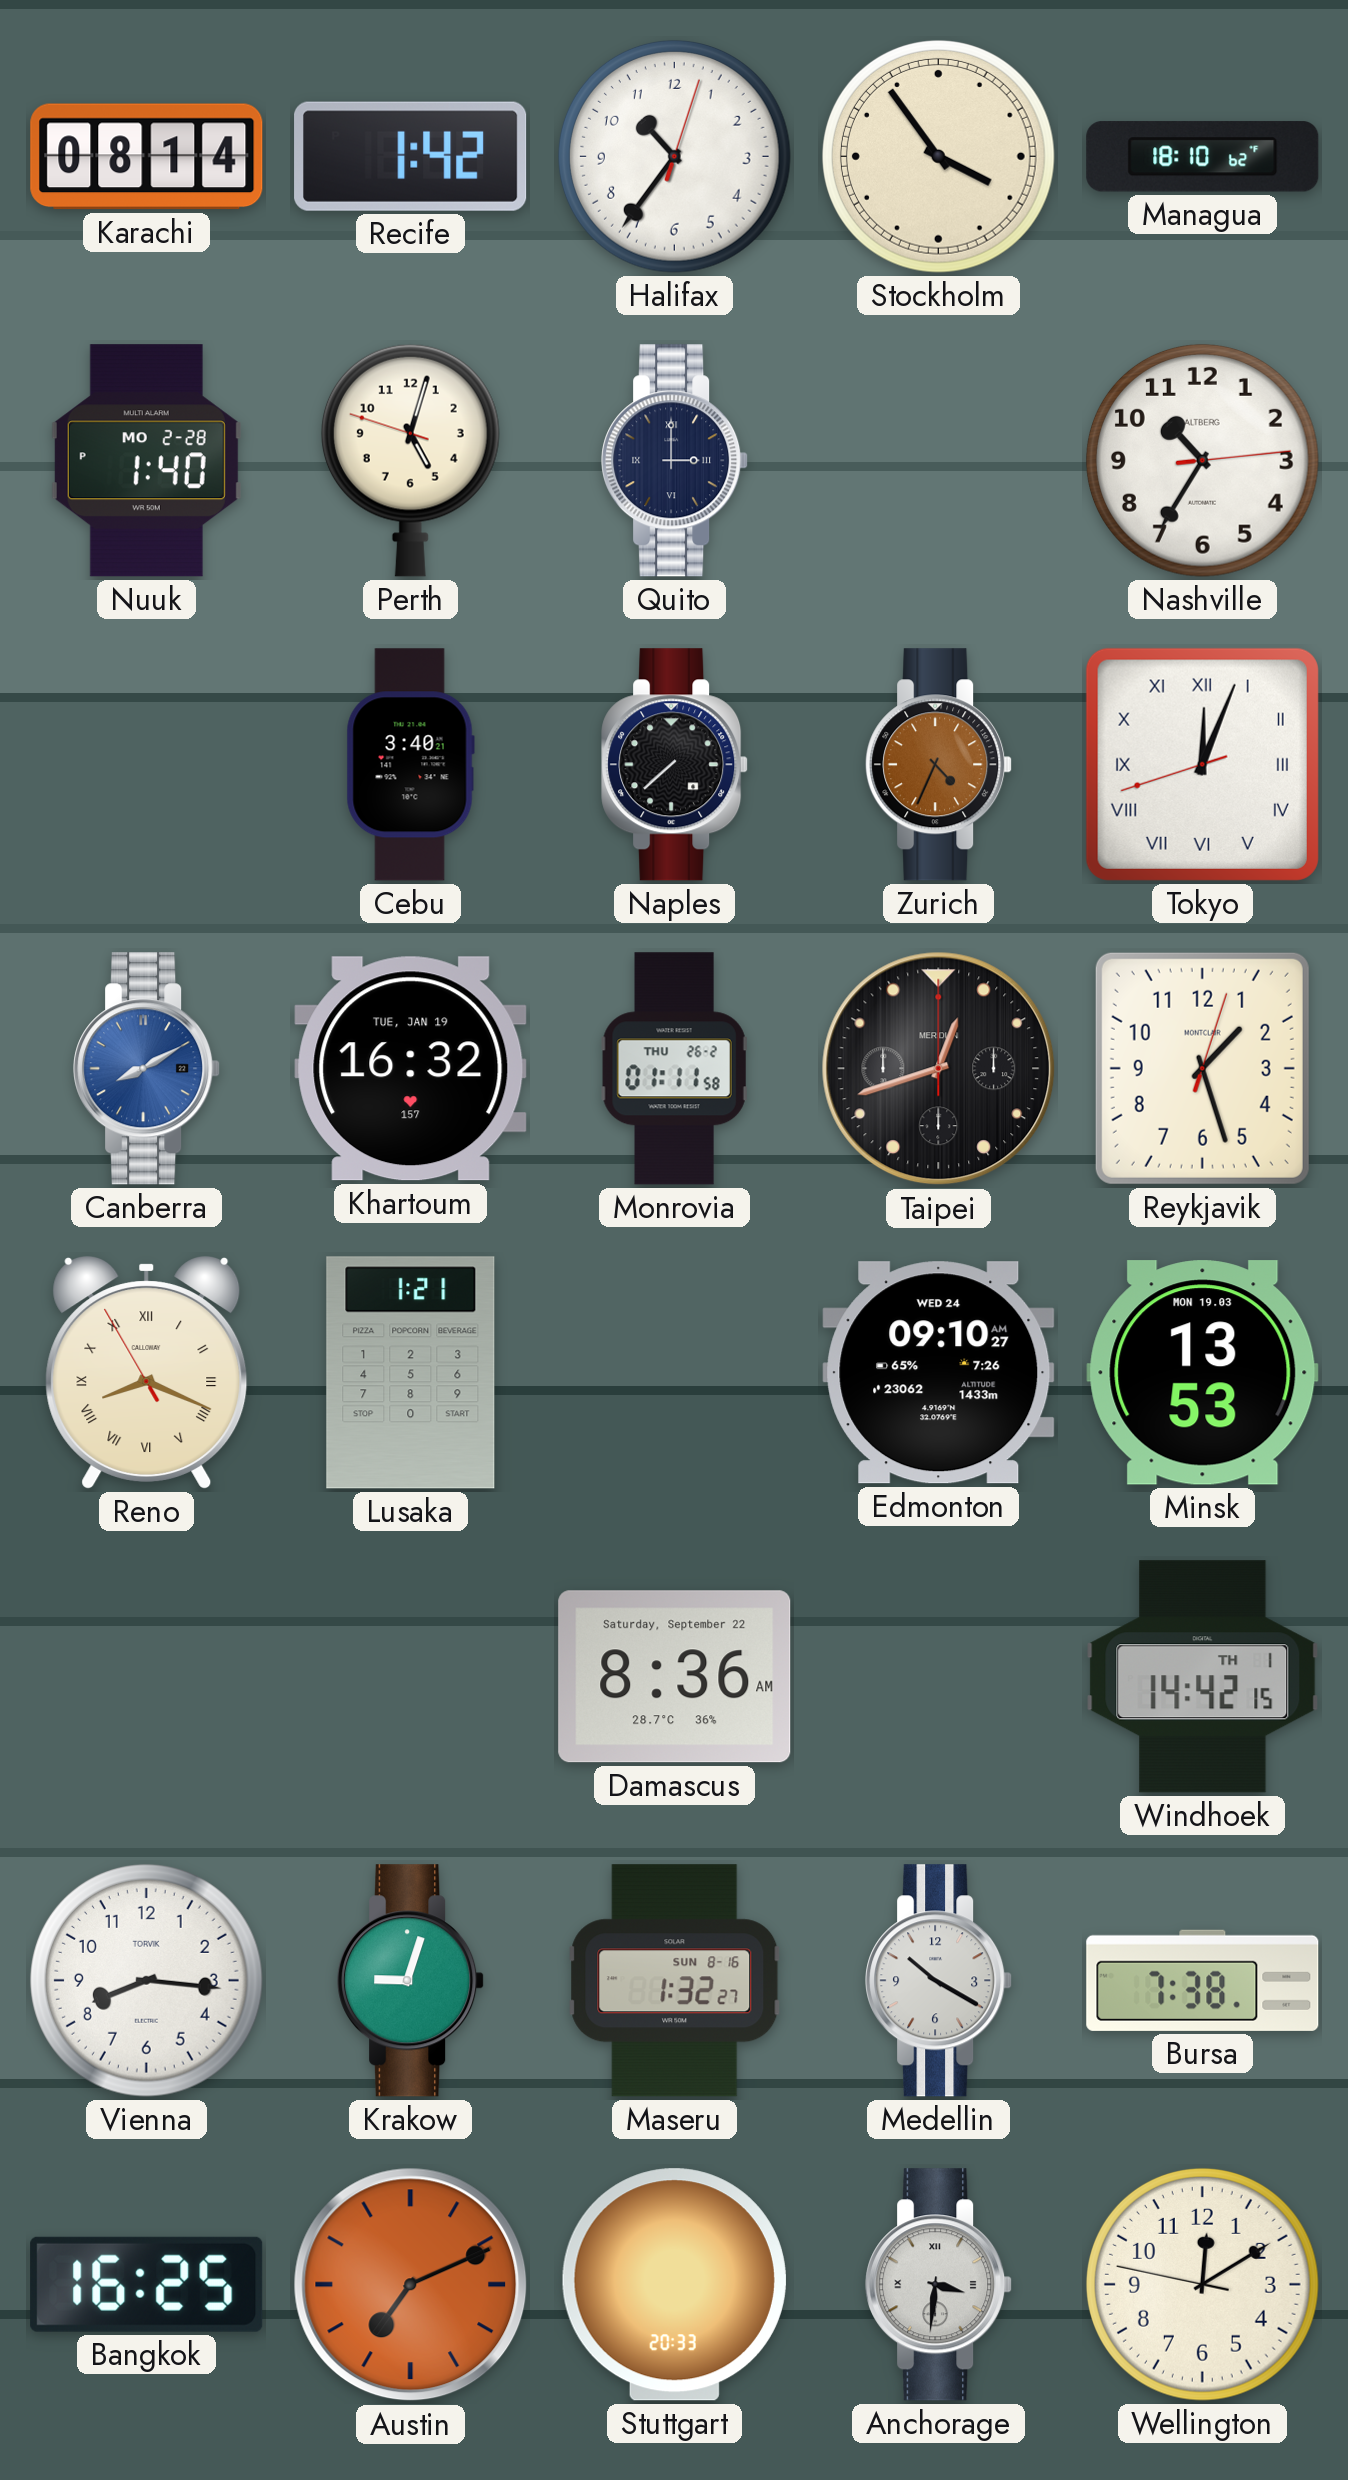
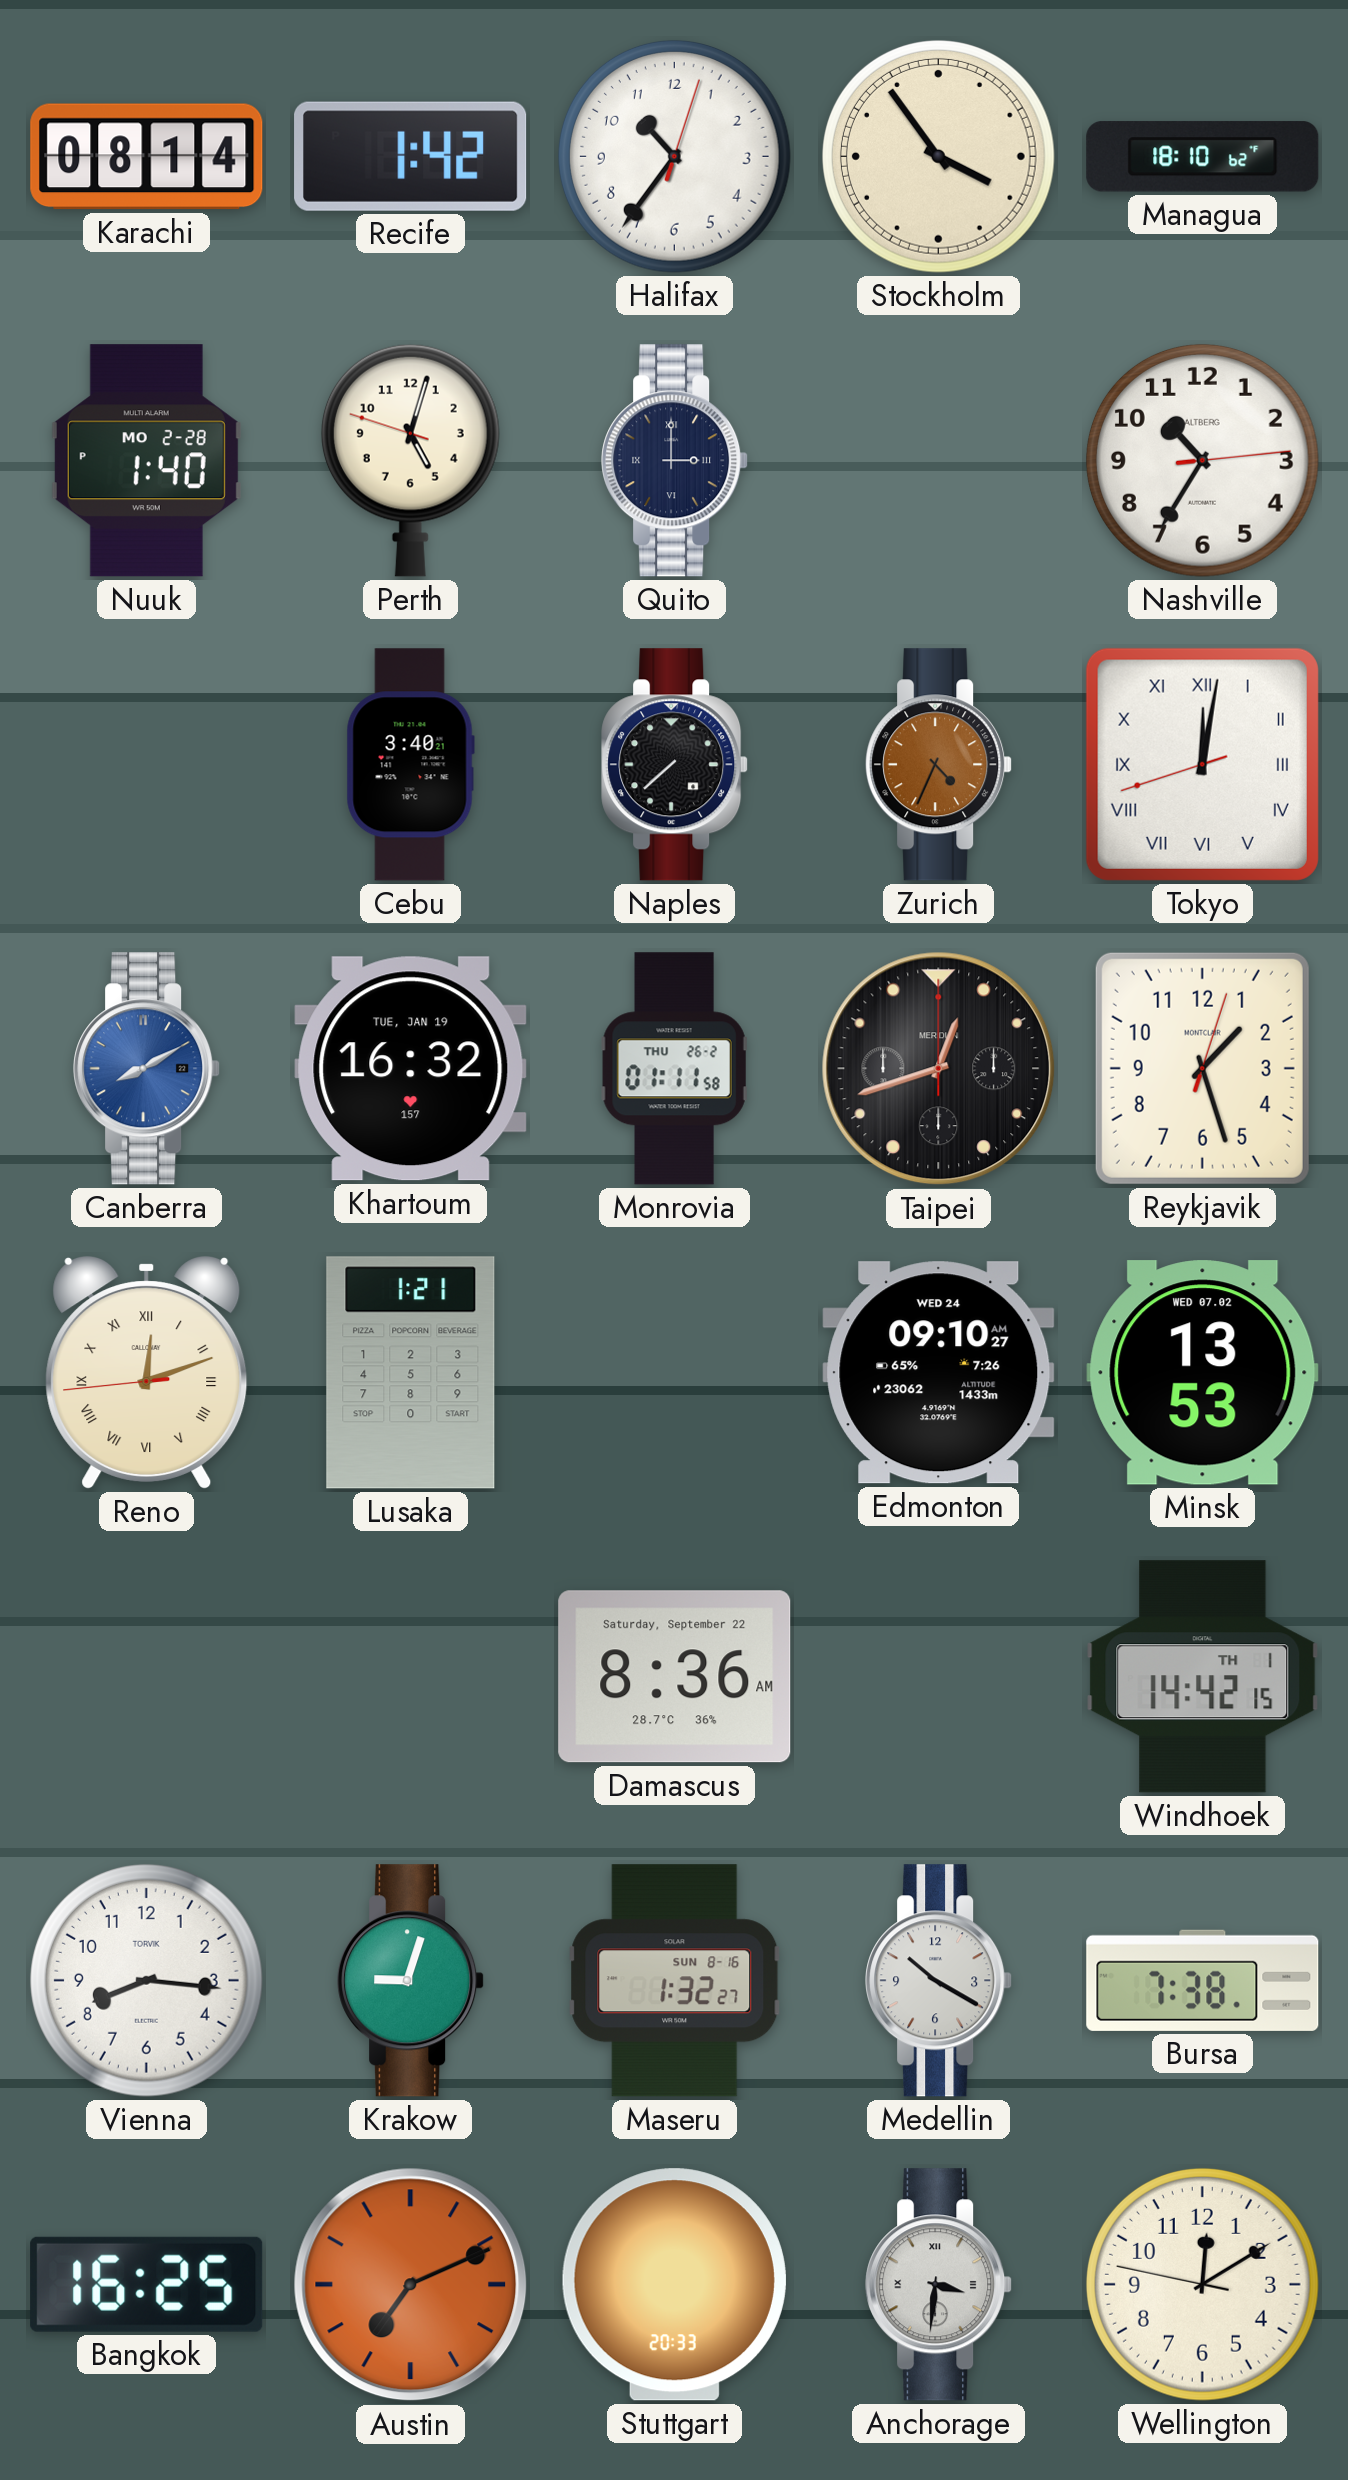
Tokyo: 12:03 -> 12:01
Reno: 8:18 -> 12:11
Minsk date: MON 19.03 -> WED 07.02
